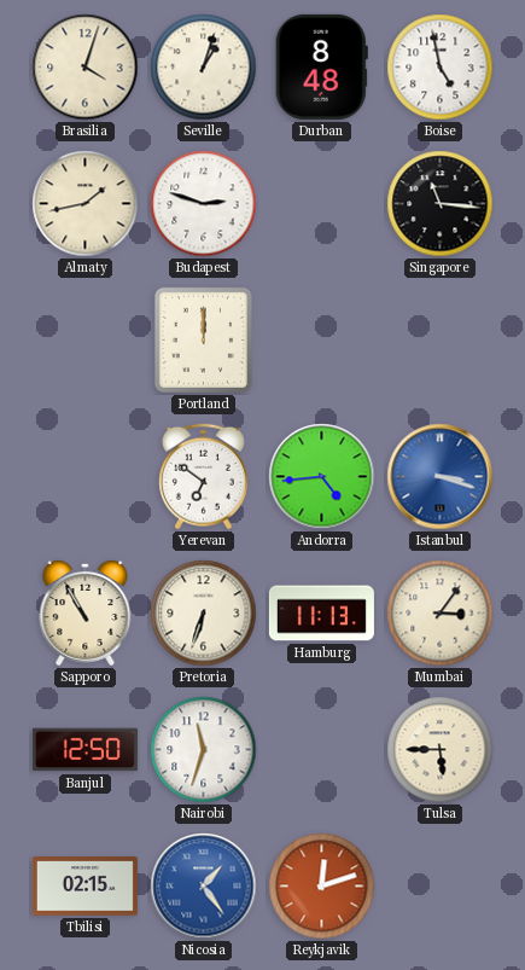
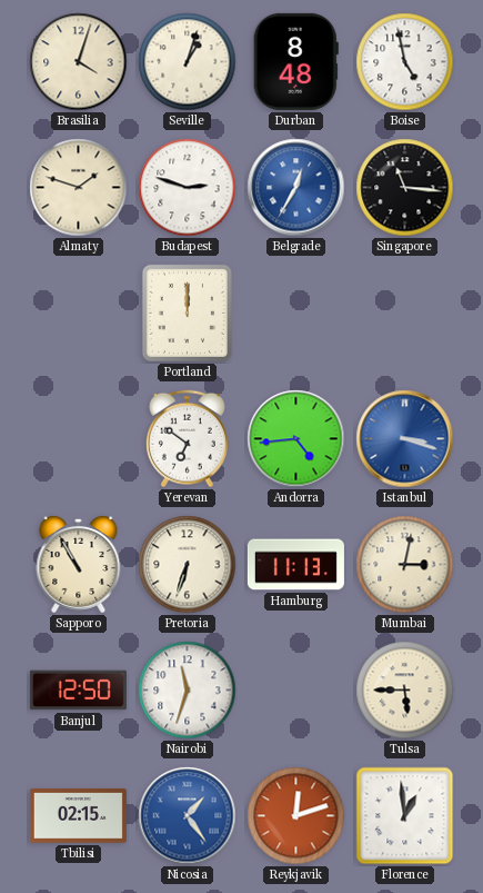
Almaty: 1:43 -> 1:48
Belgrade: none -> 12:35
Mumbai: 3:06 -> 3:02
Florence: none -> 12:59
